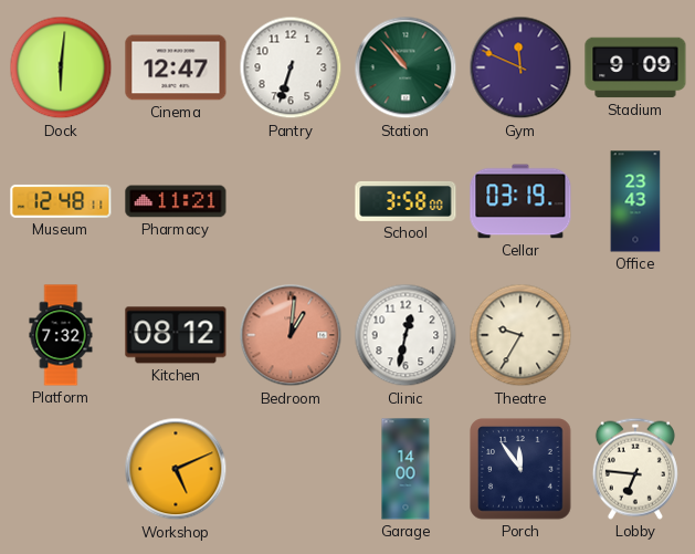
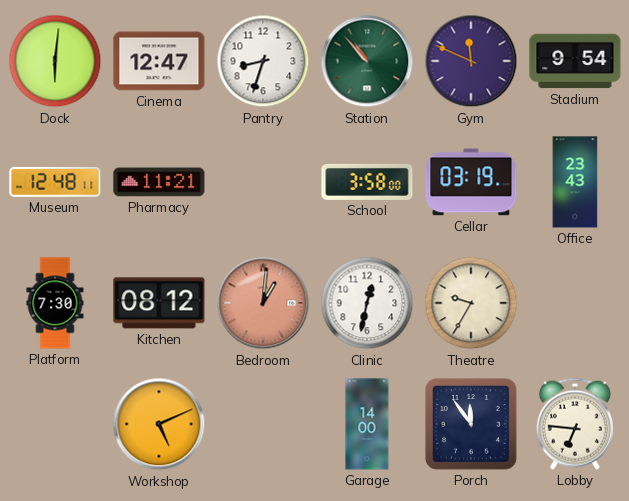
Pantry: 6:33 -> 8:33
Stadium: 9:09 -> 9:54
Platform: 7:32 -> 7:30
